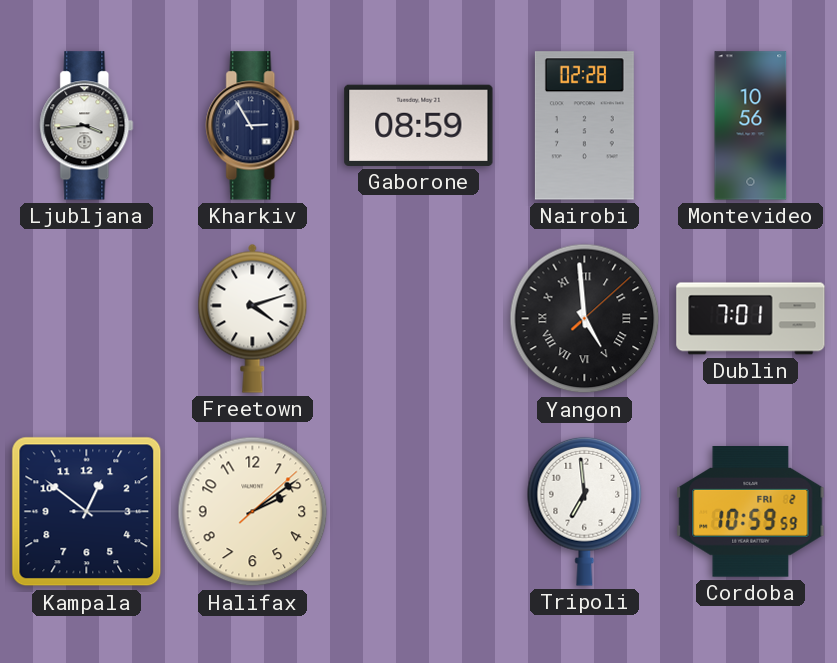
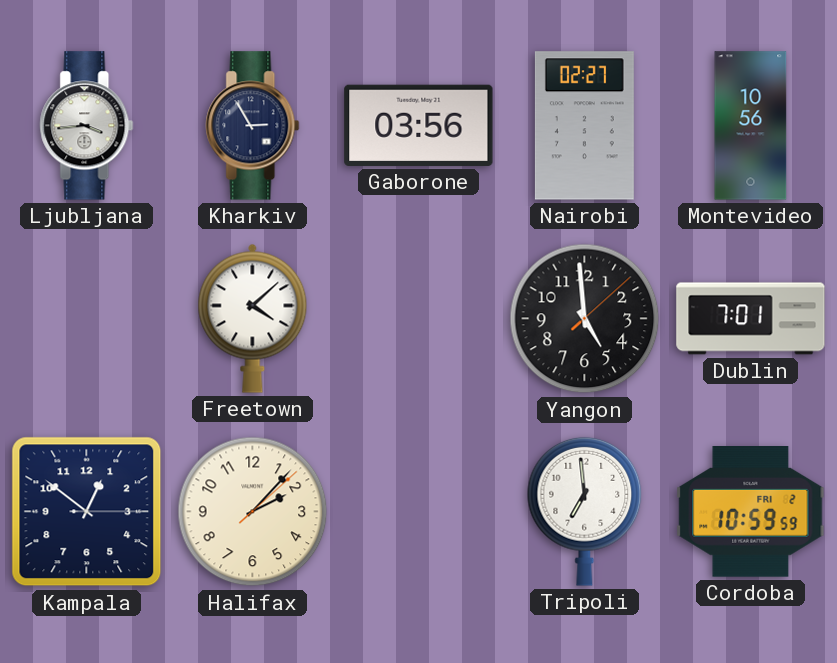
Gaborone: 08:59 -> 03:56
Nairobi: 02:28 -> 02:27
Freetown: 4:12 -> 4:08
Yangon numerals: Roman -> Arabic
Halifax: 2:09 -> 2:07
